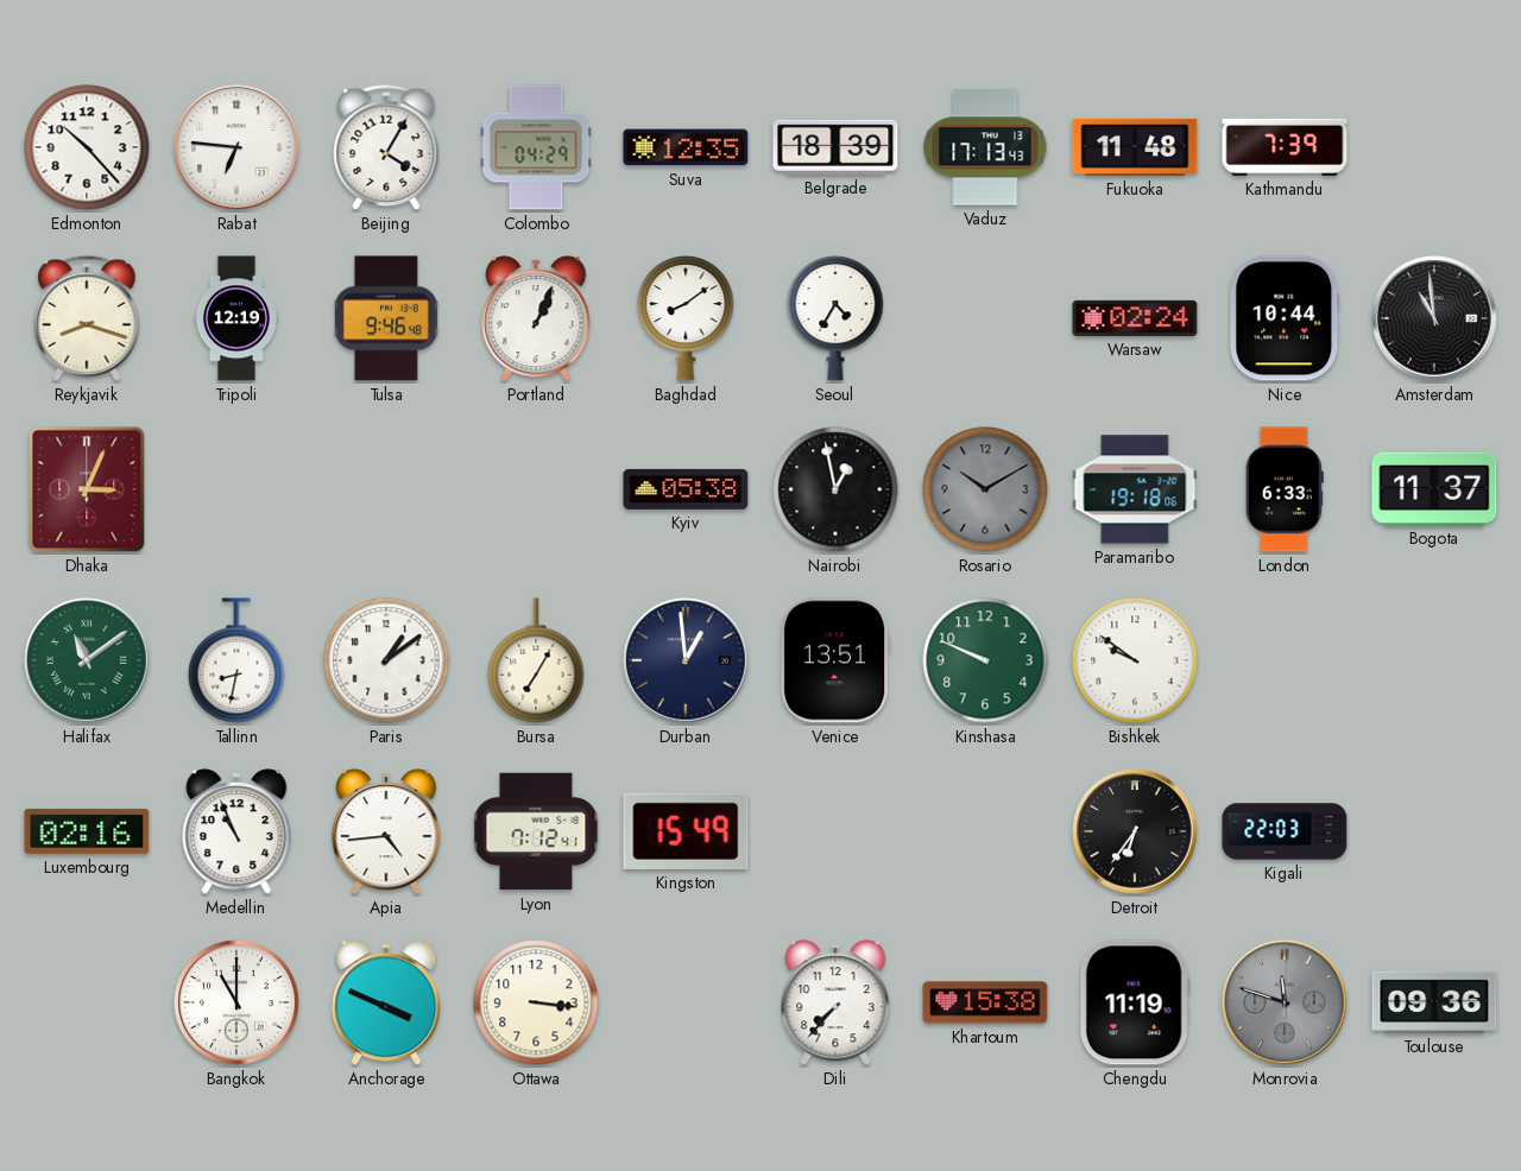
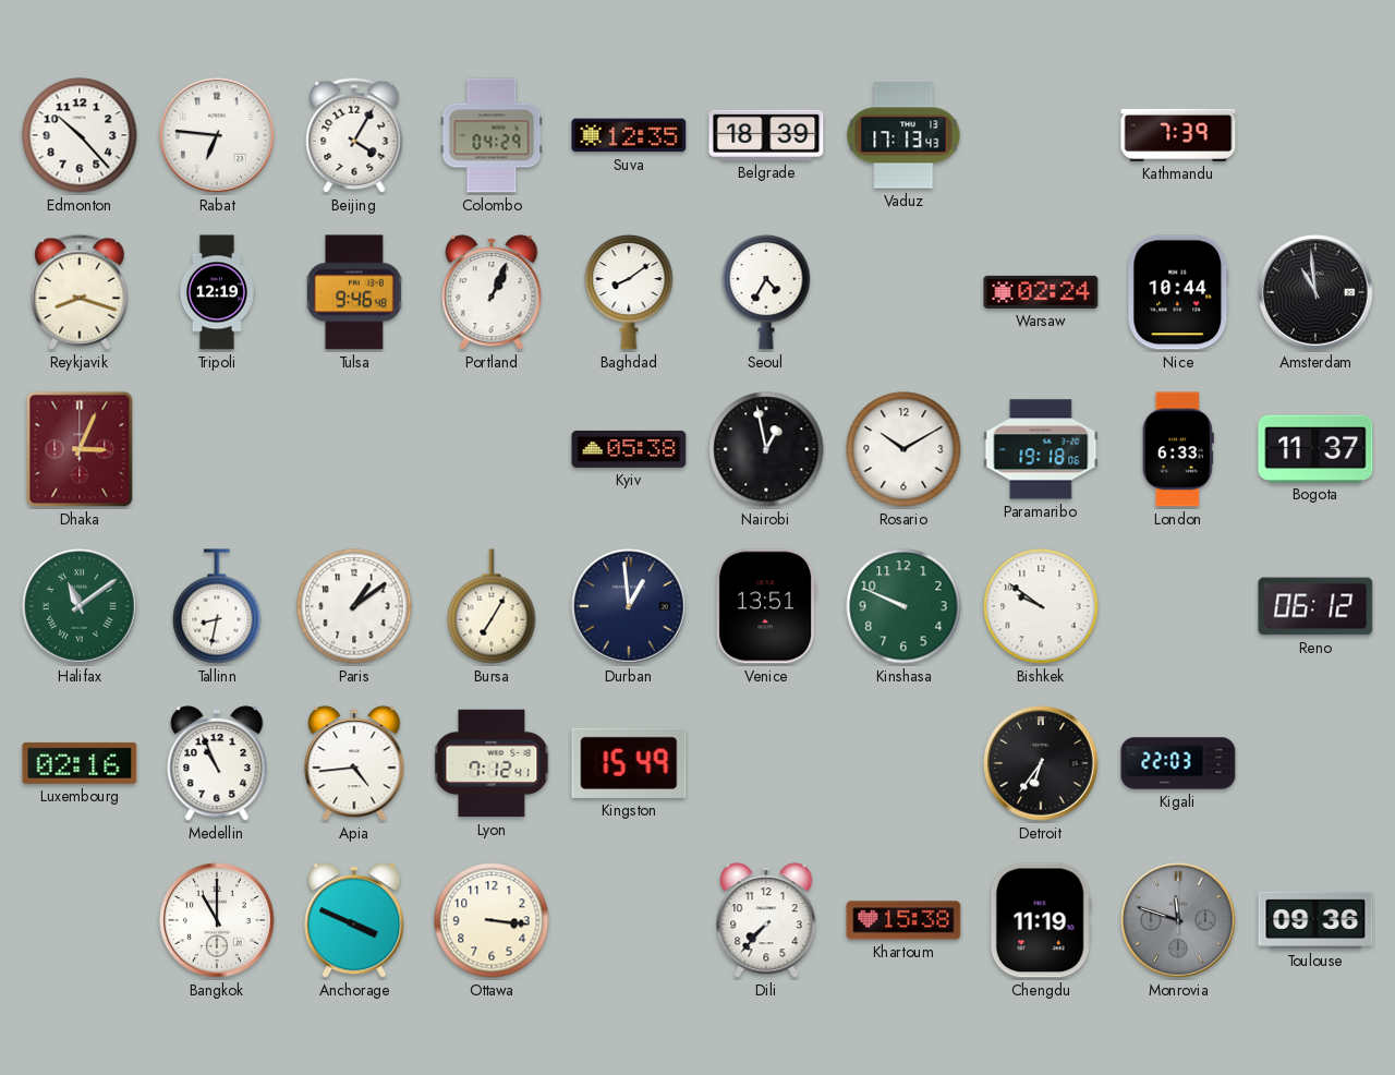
Fukuoka: 11:48 -> none
Rosario dial: grey -> white
Reno: none -> 06:12
